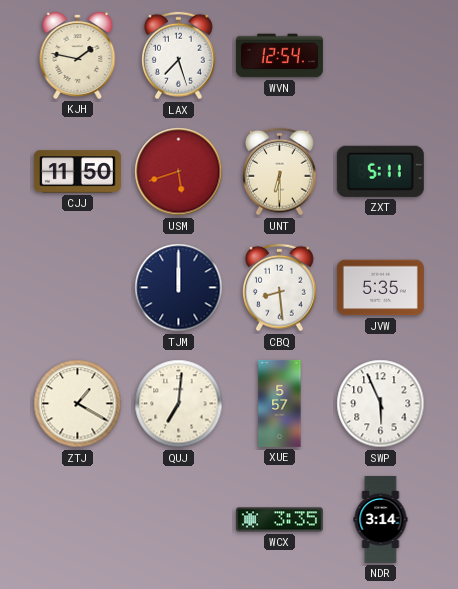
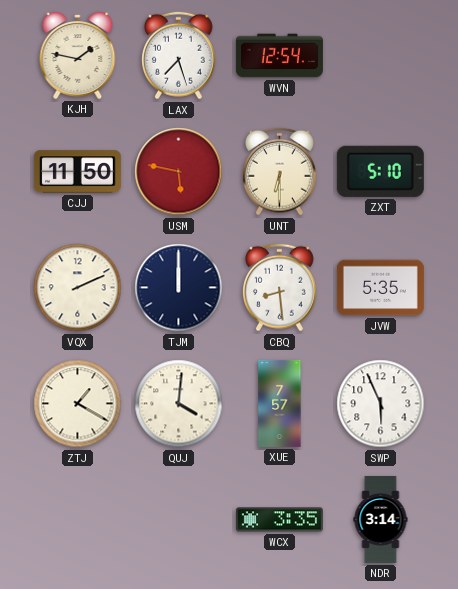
USM: 5:42 -> 5:47
ZXT: 5:11 -> 5:10
VQX: none -> 2:11
QUJ: 7:01 -> 4:01
XUE: 5:57 -> 7:57
